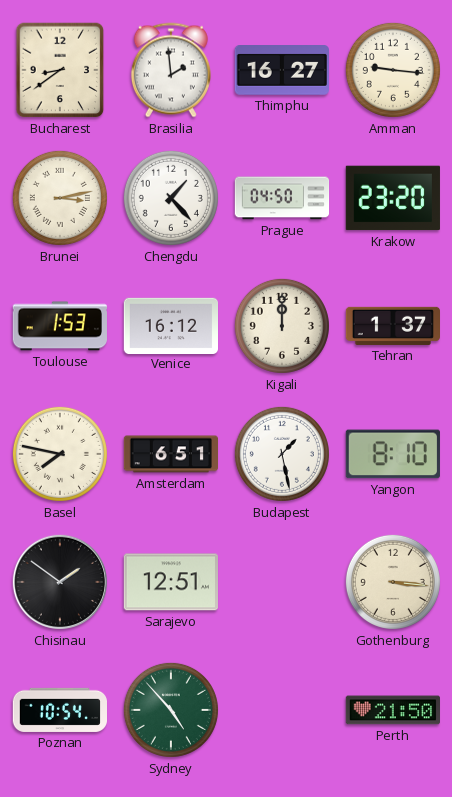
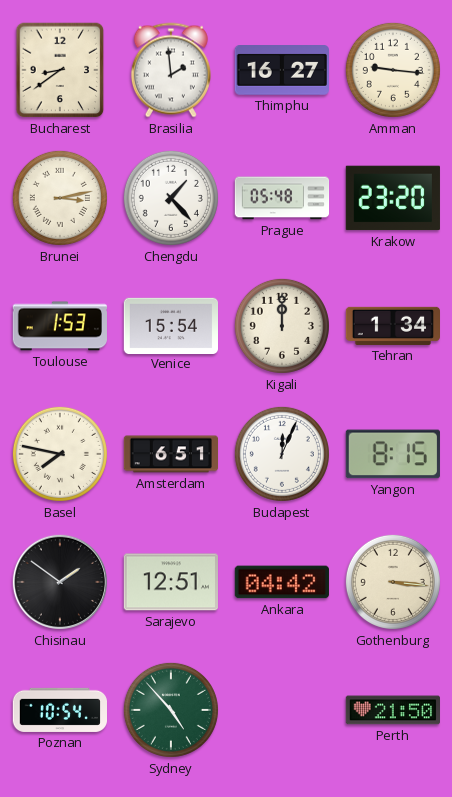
Prague: 04:50 -> 05:48
Venice: 16:12 -> 15:54
Tehran: 1:37 -> 1:34
Budapest: 1:28 -> 12:04
Yangon: 8:10 -> 8:15
Ankara: none -> 04:42
